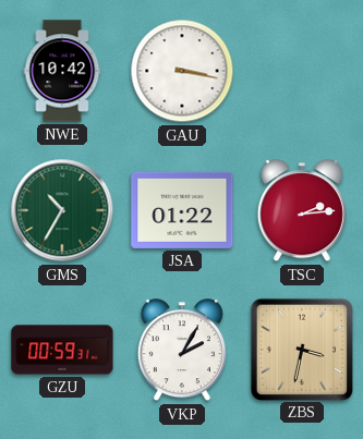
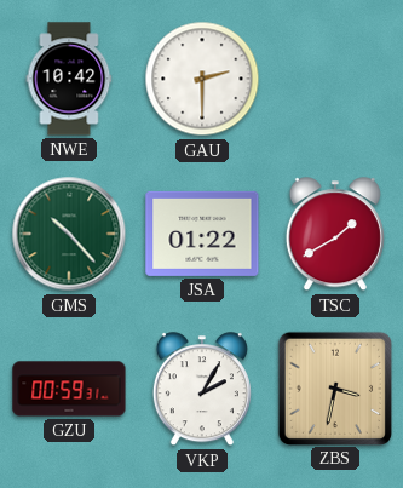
GAU: 3:17 -> 2:30
GMS: 10:35 -> 10:23
TSC: 2:14 -> 1:40
